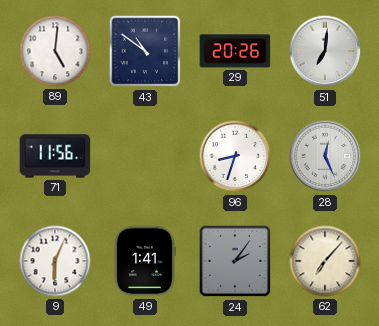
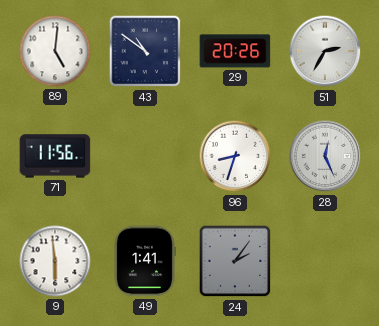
51: 7:01 -> 2:35
9: 6:04 -> 5:59
62: 7:07 -> none
